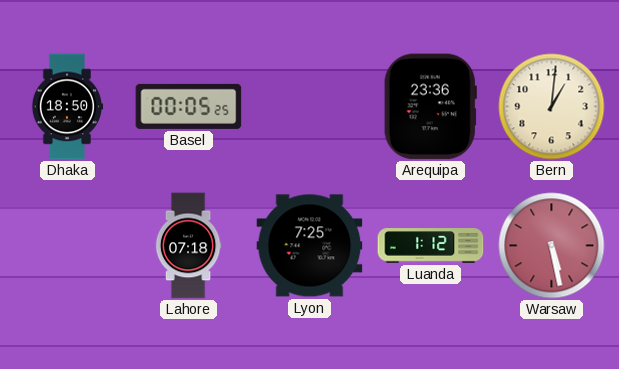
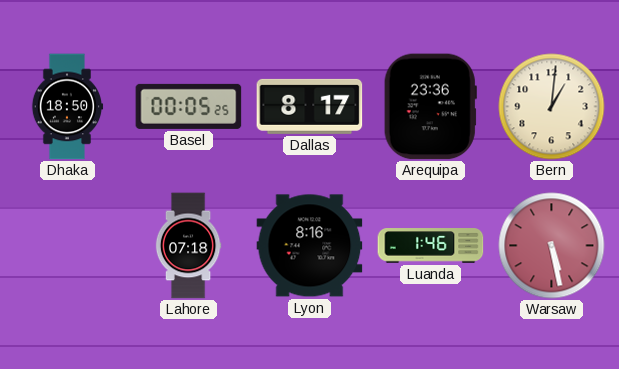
Dallas: none -> 8:17
Lyon: 7:25 -> 8:16
Luanda: 1:12 -> 1:46
